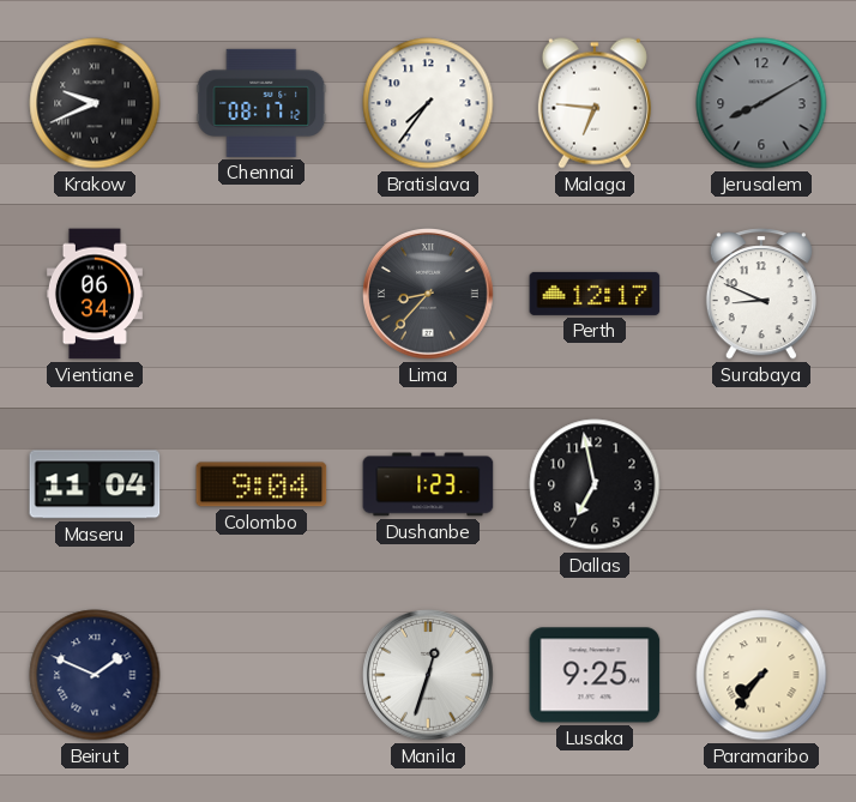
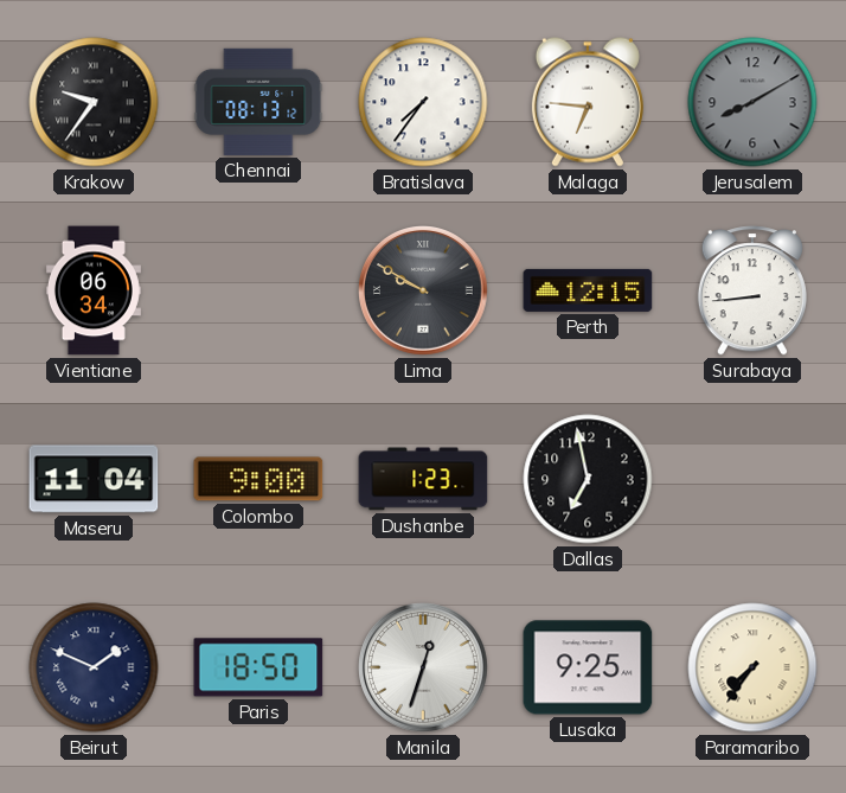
Krakow: 9:41 -> 9:36
Chennai: 08:17 -> 08:13
Lima: 8:37 -> 9:50
Perth: 12:17 -> 12:15
Surabaya: 8:49 -> 8:44
Colombo: 9:04 -> 9:00
Paris: none -> 18:50
